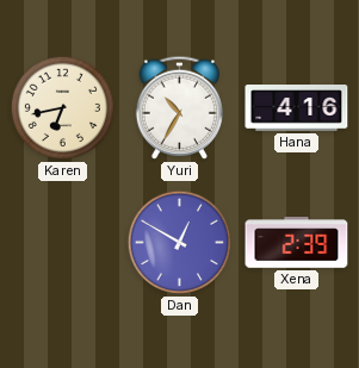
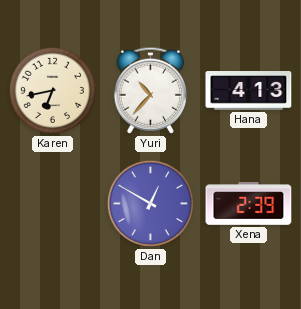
Yuri: 10:35 -> 10:37
Hana: 4:16 -> 4:13
